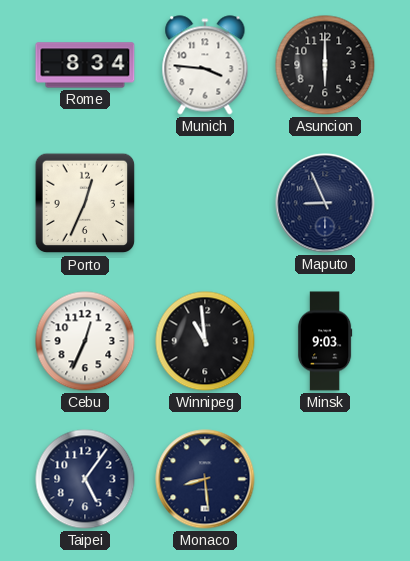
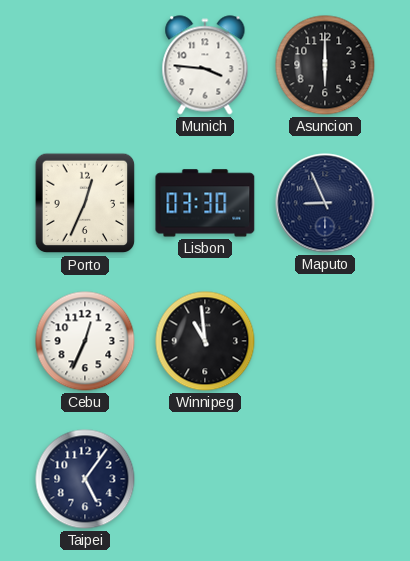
Rome: 8:34 -> none
Lisbon: none -> 03:30
Minsk: 9:03 -> none
Monaco: 8:29 -> none
